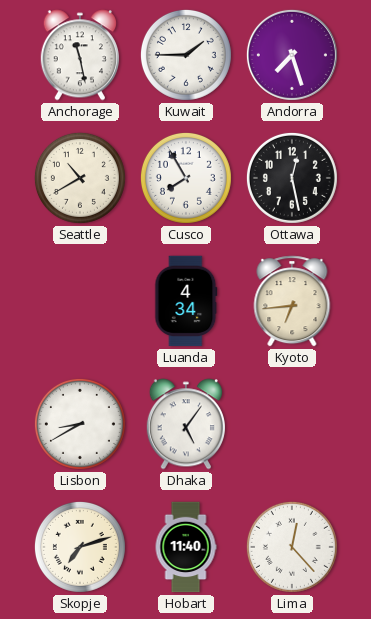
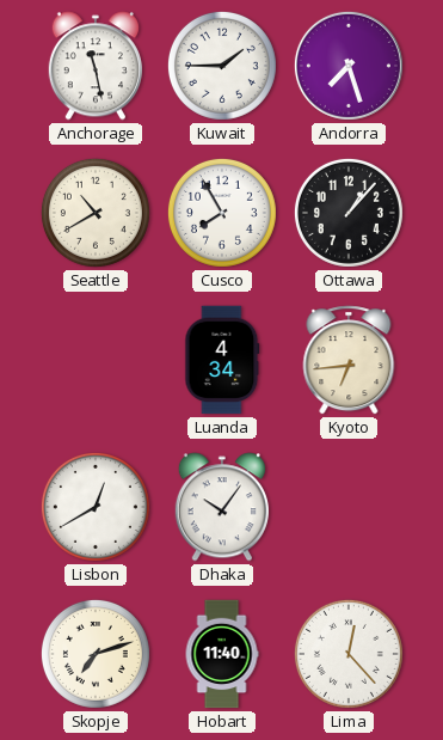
Ottawa: 12:28 -> 1:07
Lisbon: 8:40 -> 12:40
Dhaka: 5:06 -> 10:06
